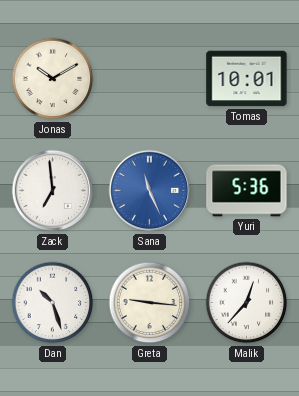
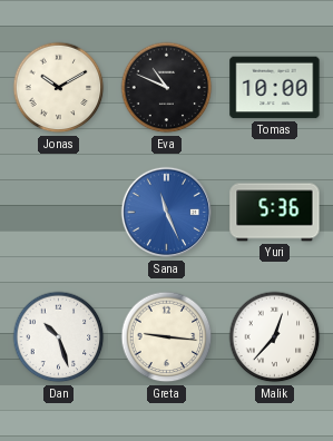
Eva: none -> 10:49
Tomas: 10:01 -> 10:00
Zack: 6:59 -> none
